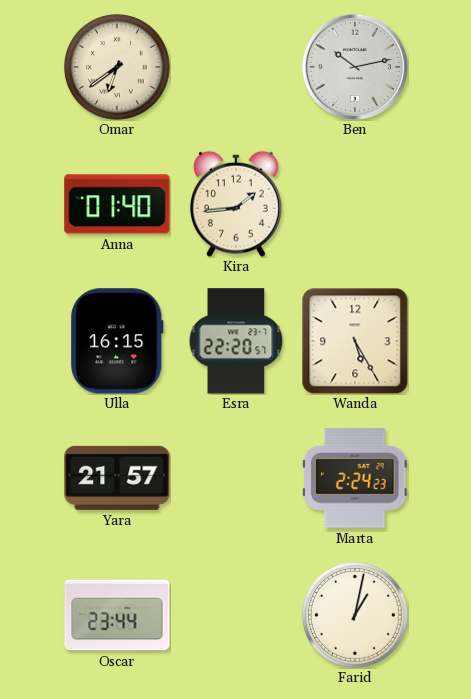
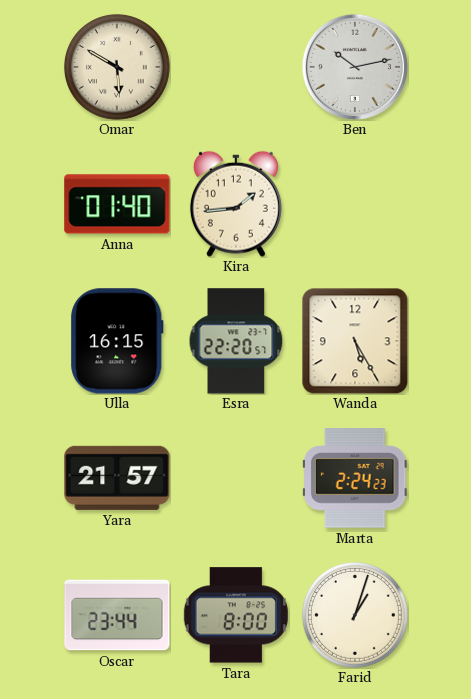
Omar: 6:39 -> 5:50
Tara: none -> 8:00
Farid: 1:02 -> 1:03
